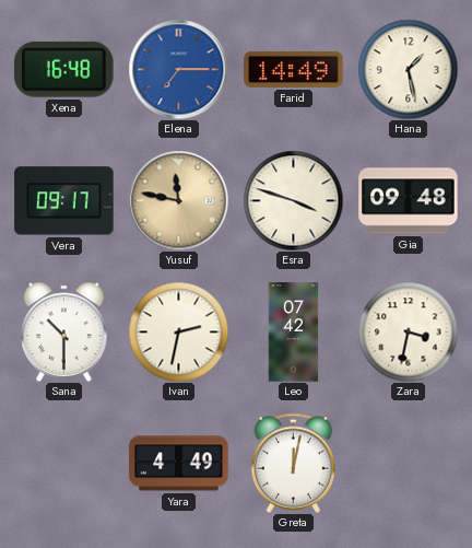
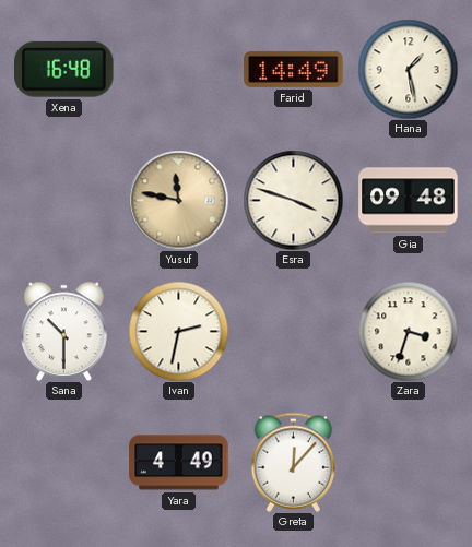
Elena: 7:15 -> none
Vera: 09:17 -> none
Leo: 07:42 -> none
Zara: 3:32 -> 3:33
Greta: 12:02 -> 12:07
